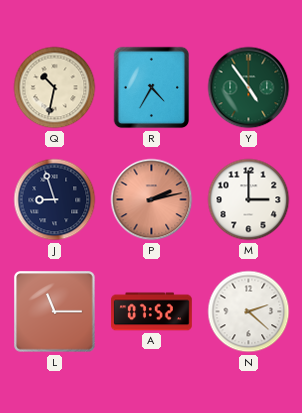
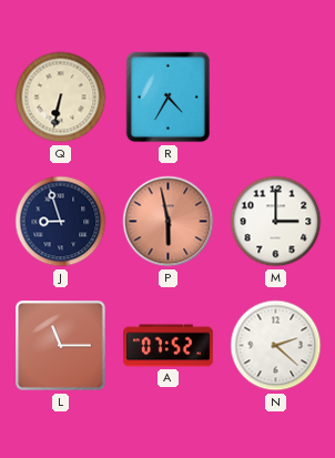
Q: 10:32 -> 6:32
Y: 4:54 -> none
P: 2:13 -> 5:58
